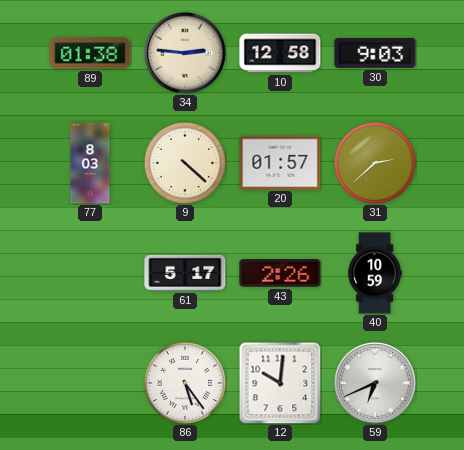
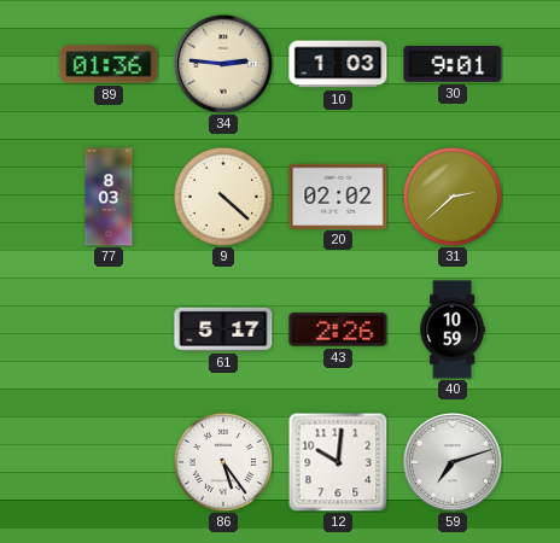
89: 01:38 -> 01:36
10: 12:58 -> 1:03
30: 9:03 -> 9:01
20: 01:57 -> 02:02
59: 6:41 -> 7:12
